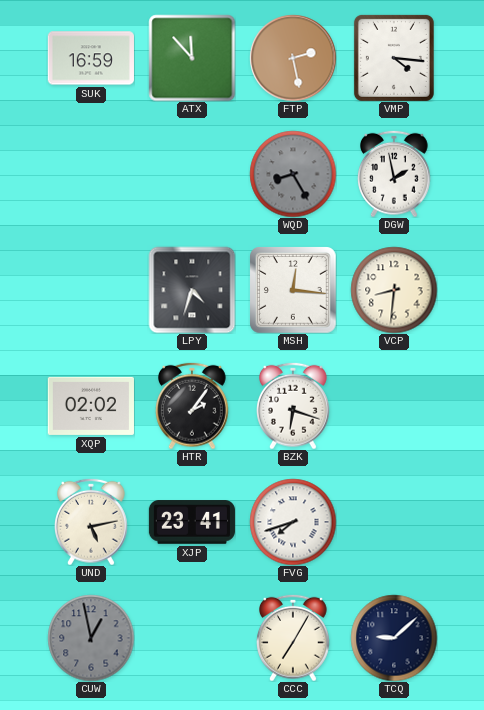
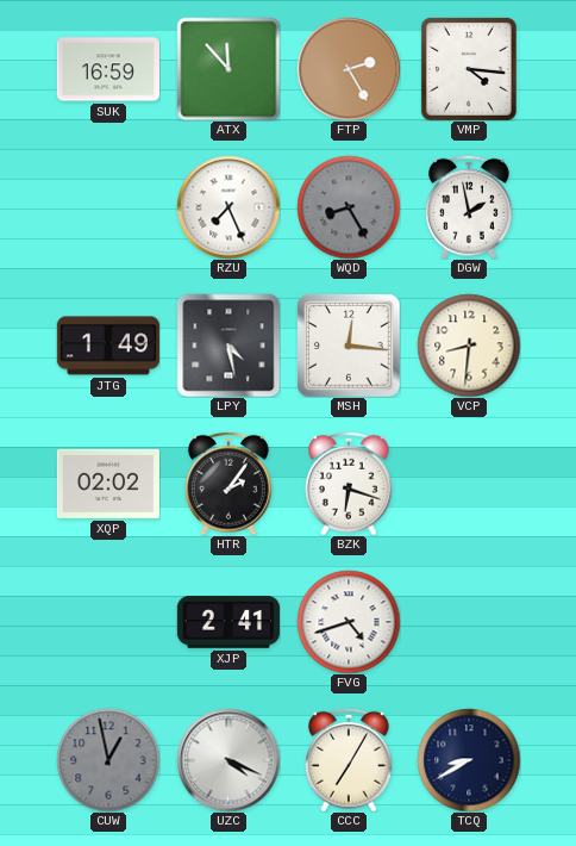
FTP: 2:28 -> 2:25
RZU: none -> 7:26
JTG: none -> 1:49
LPY: 4:33 -> 4:28
UND: 5:13 -> none
XJP: 23:41 -> 2:41
FVG: 7:42 -> 4:42
UZC: none -> 4:19
TCQ: 9:08 -> 8:40
